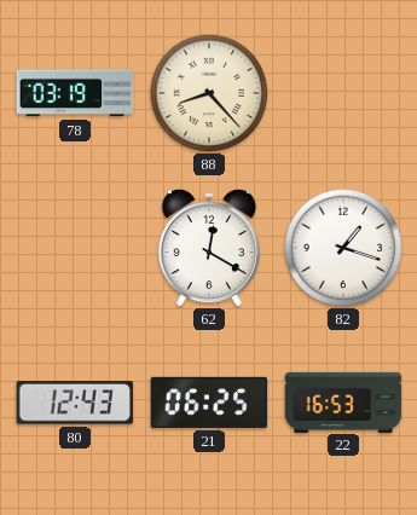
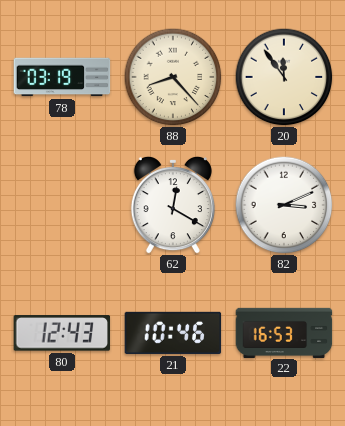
20: none -> 11:54
82: 1:18 -> 3:11
21: 06:25 -> 10:46
